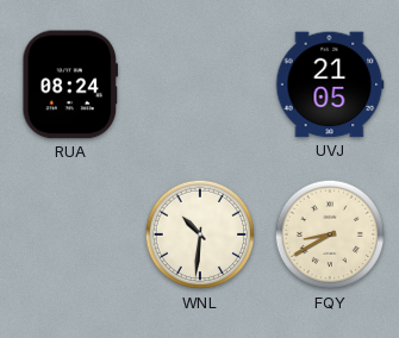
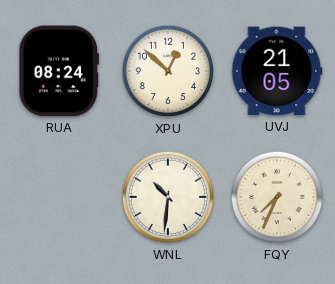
XPU: none -> 12:52
FQY: 8:40 -> 7:34
